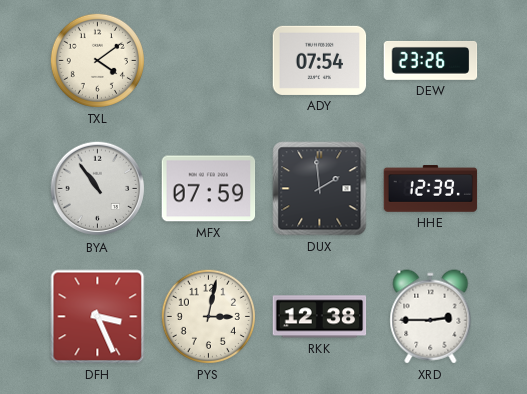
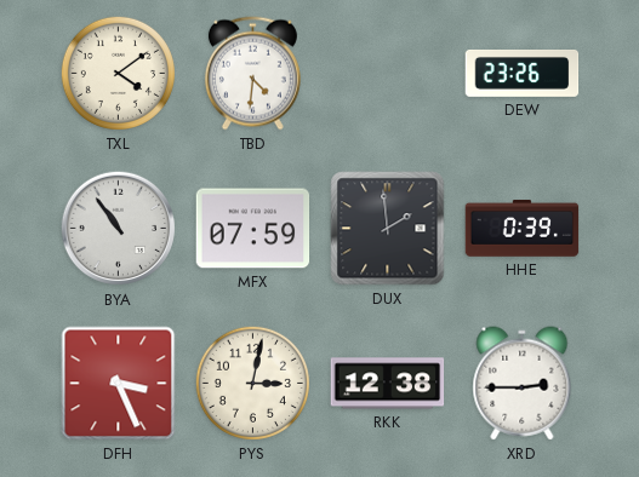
TBD: none -> 4:31
ADY: 07:54 -> none
HHE: 12:39 -> 0:39
